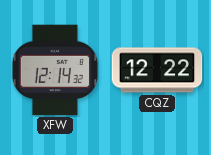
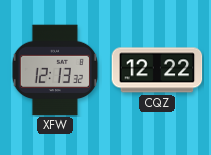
XFW: 12:14 -> 12:13
